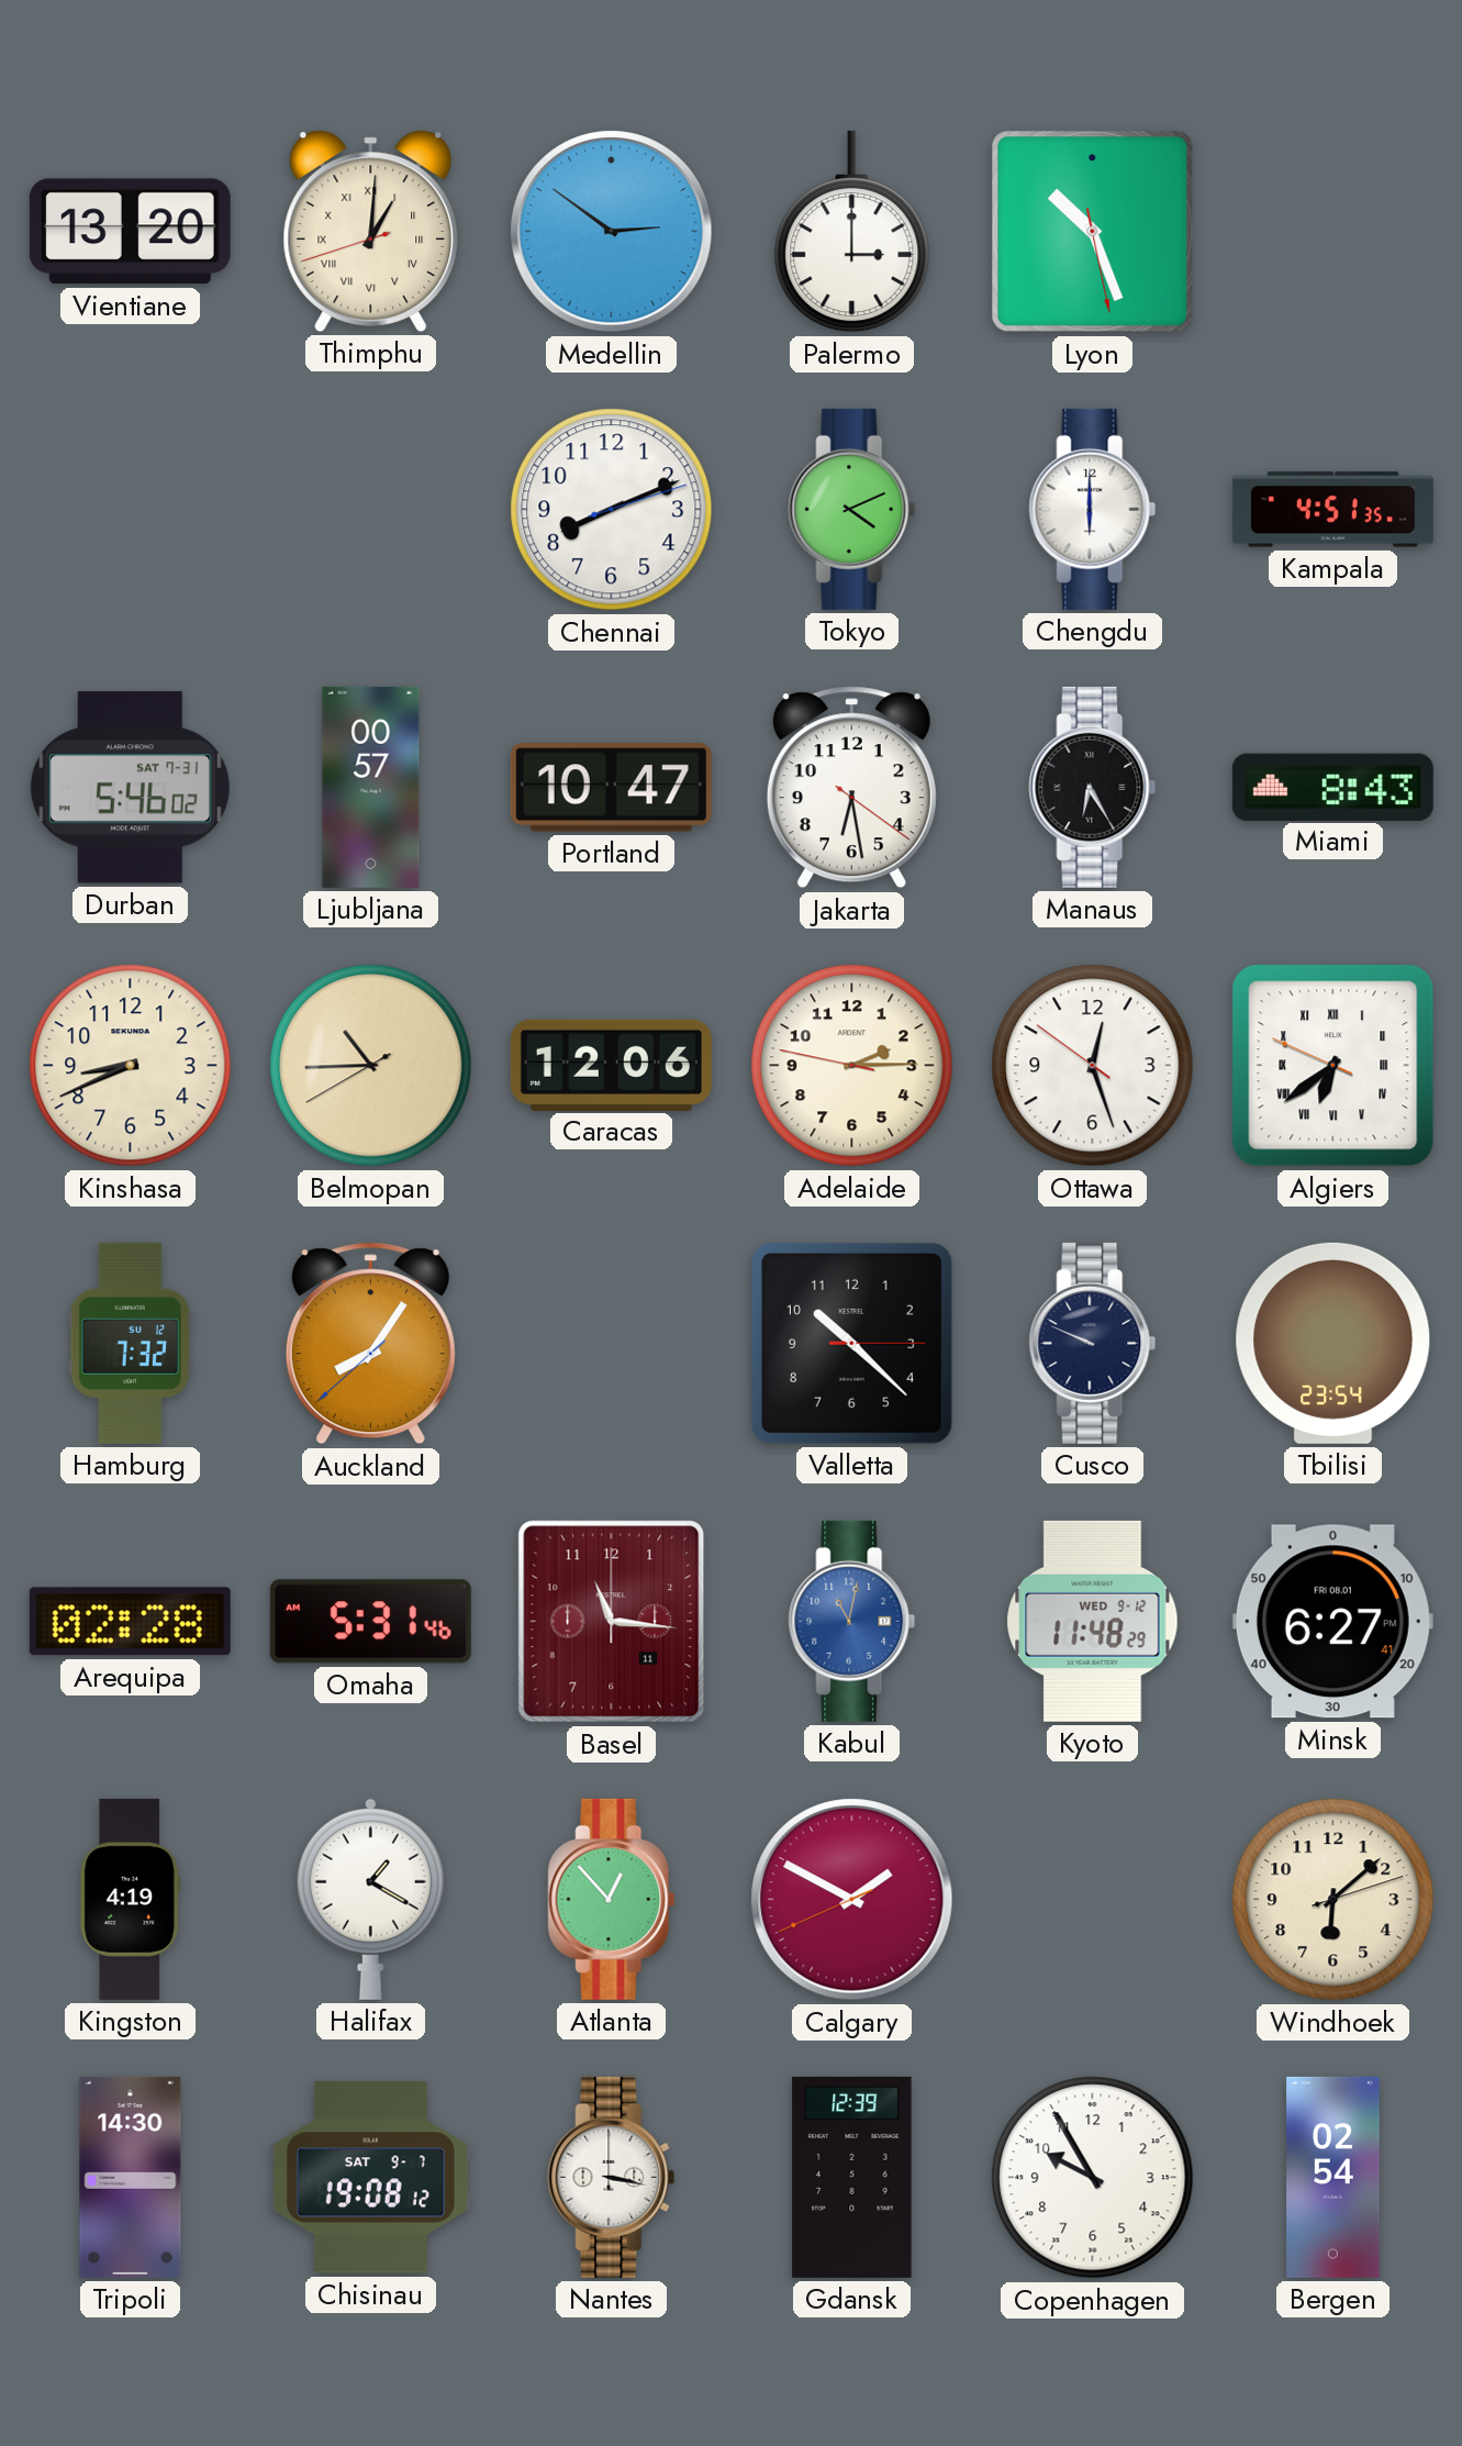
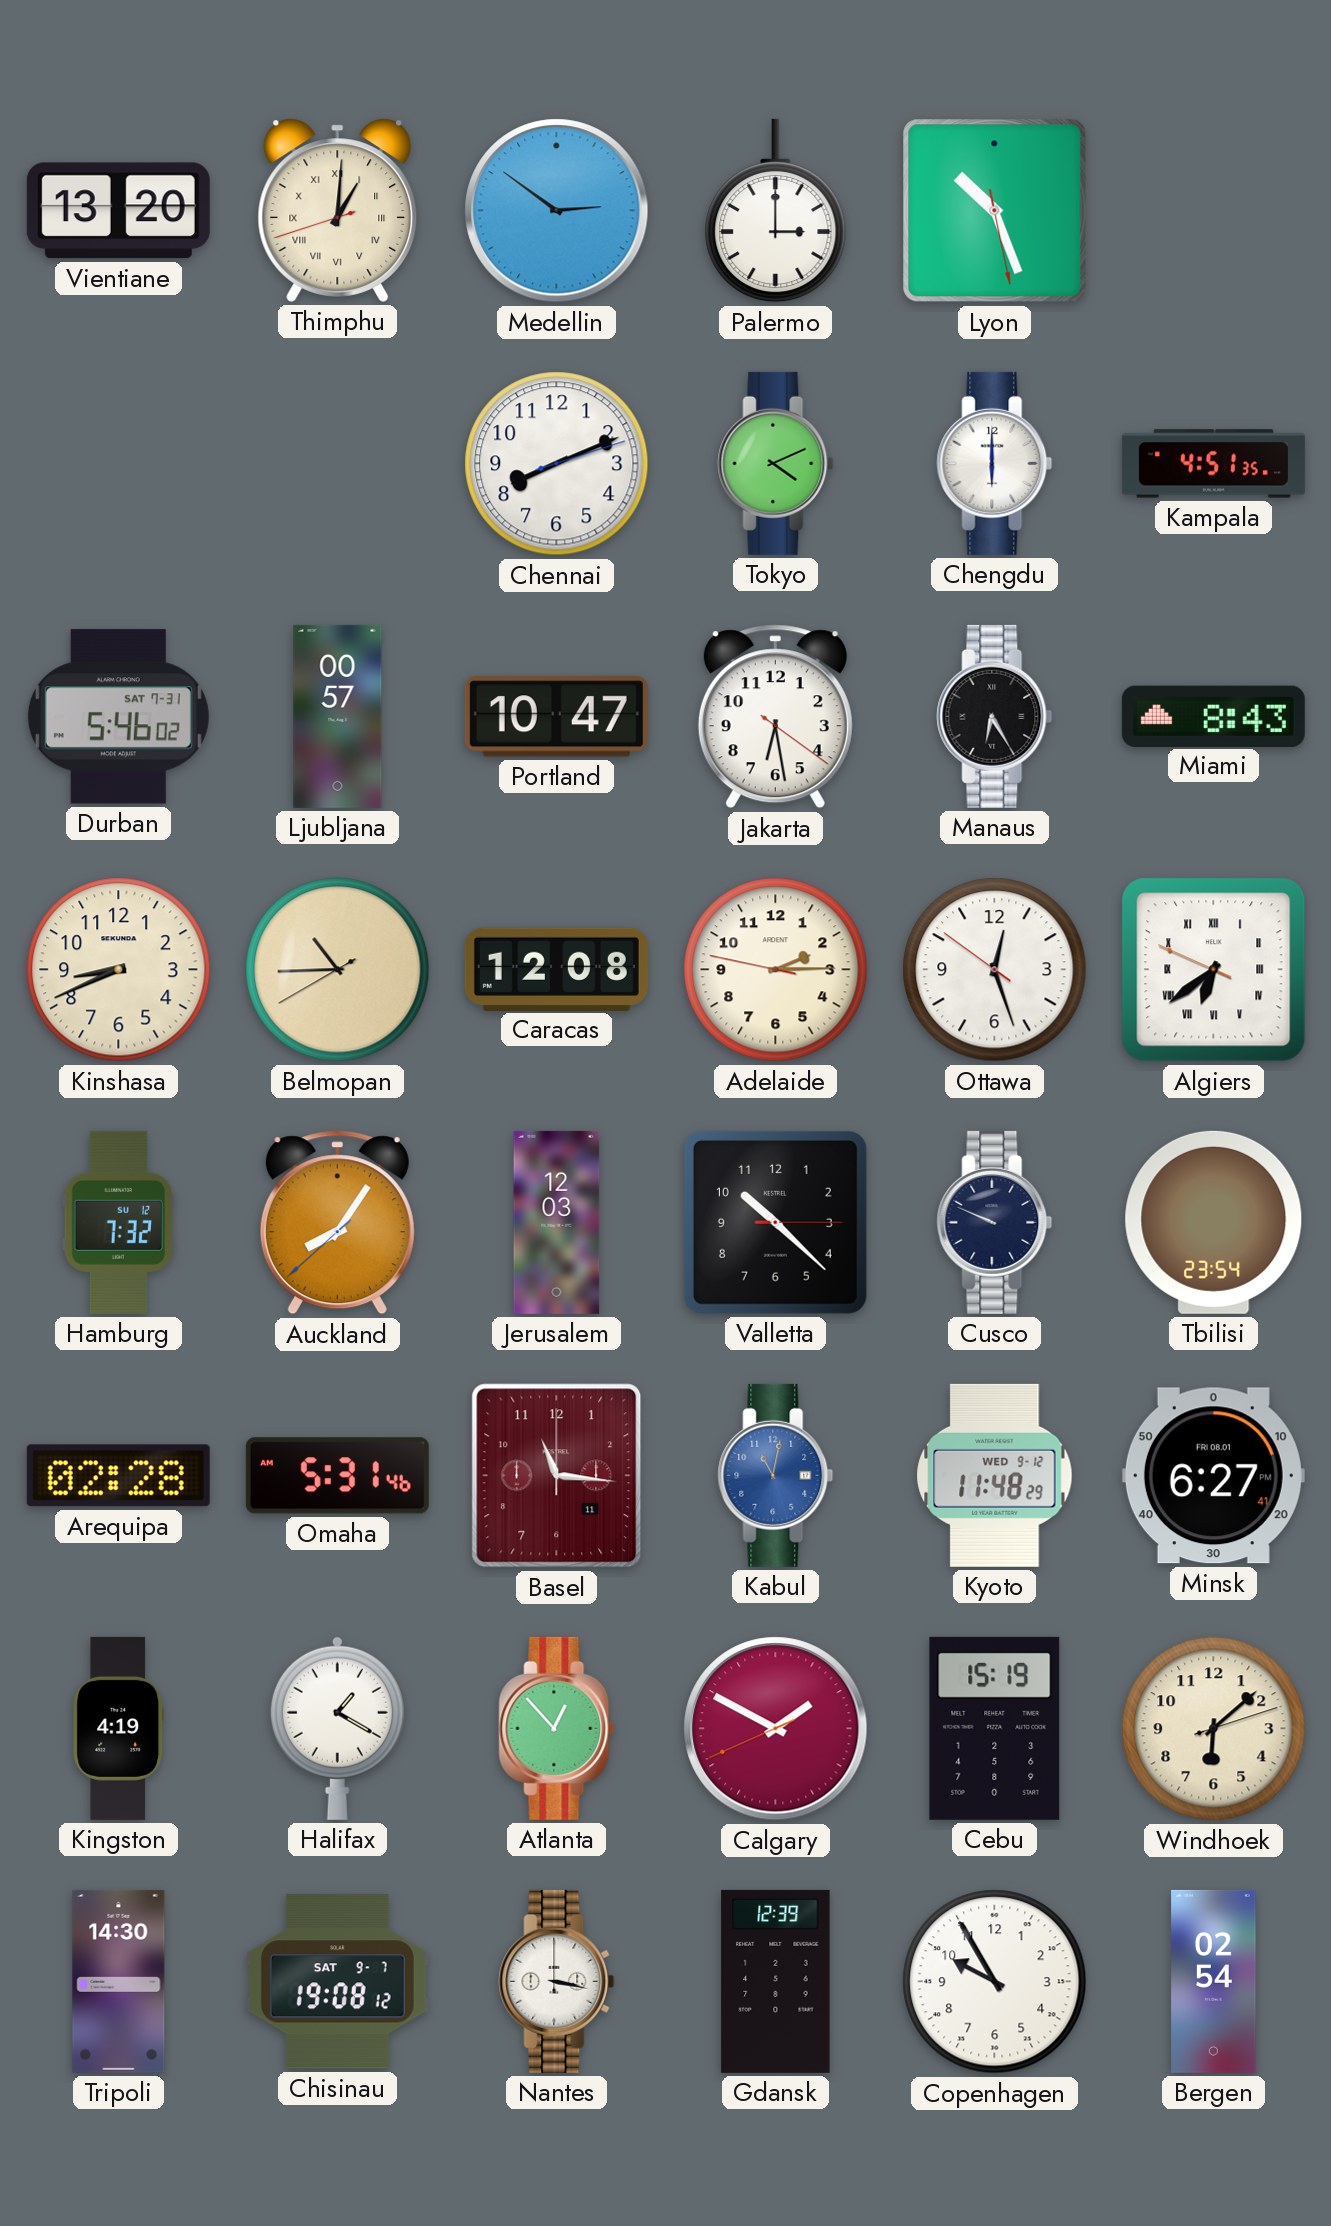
Caracas: 12:06 -> 12:08
Jerusalem: none -> 12:03
Cebu: none -> 15:19
